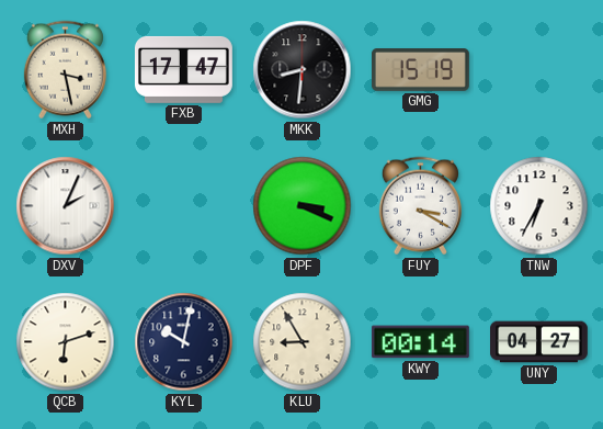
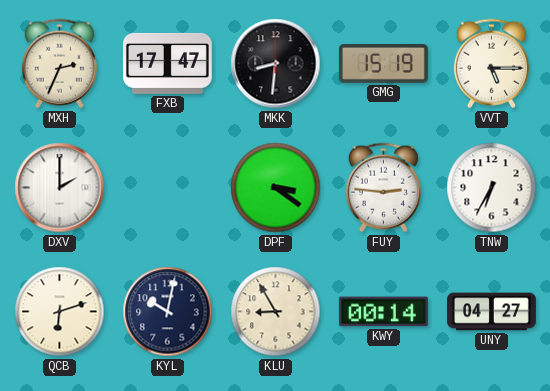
MXH: 3:28 -> 2:34
VVT: none -> 5:15
DXV: 2:04 -> 2:00
DPF: 3:19 -> 3:21
FUY: 3:20 -> 2:46
